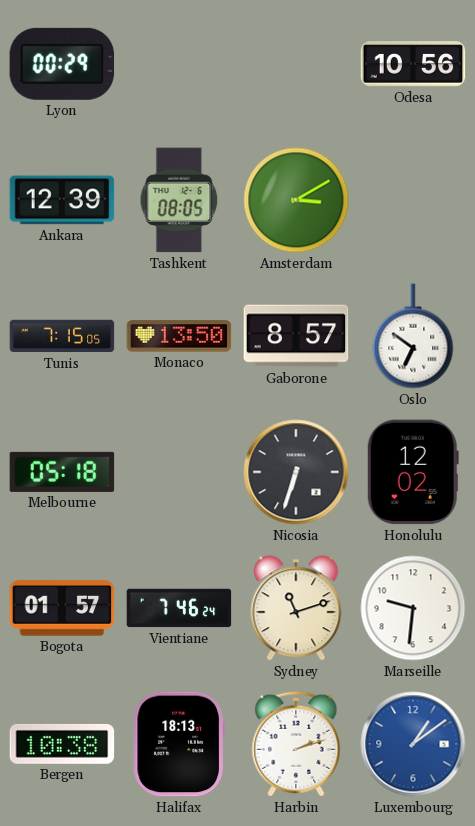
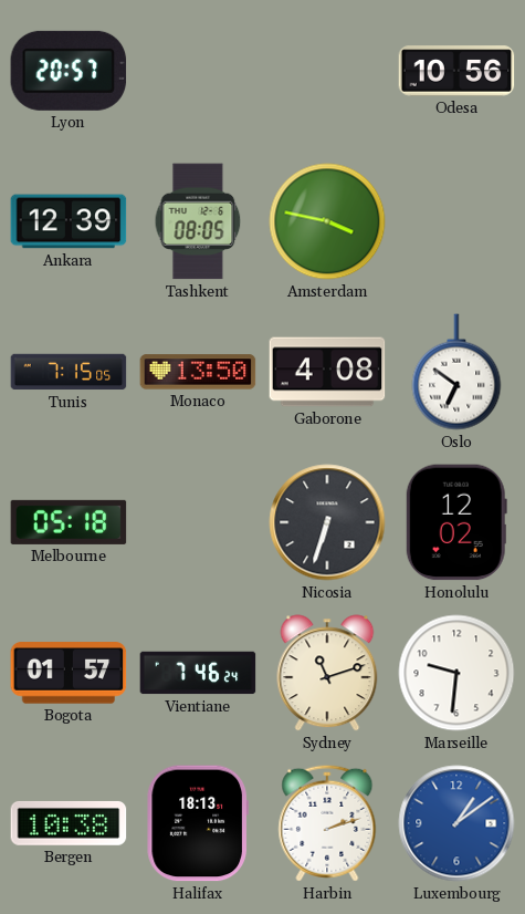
Lyon: 00:29 -> 20:57
Amsterdam: 3:10 -> 3:47
Gaborone: 8:57 -> 4:08
